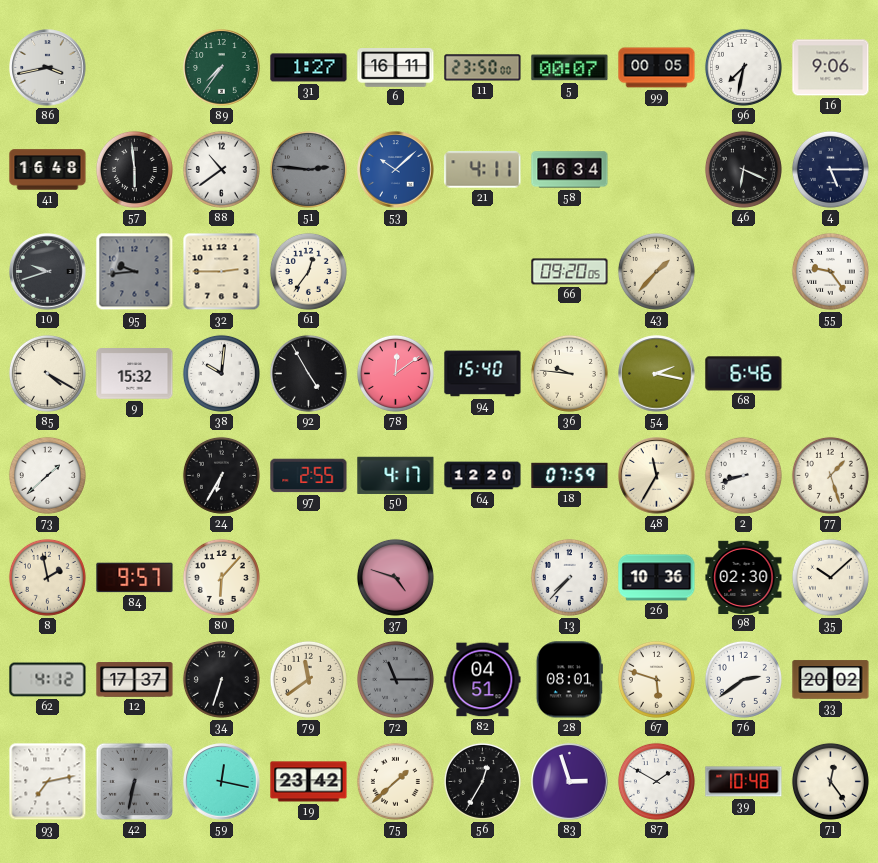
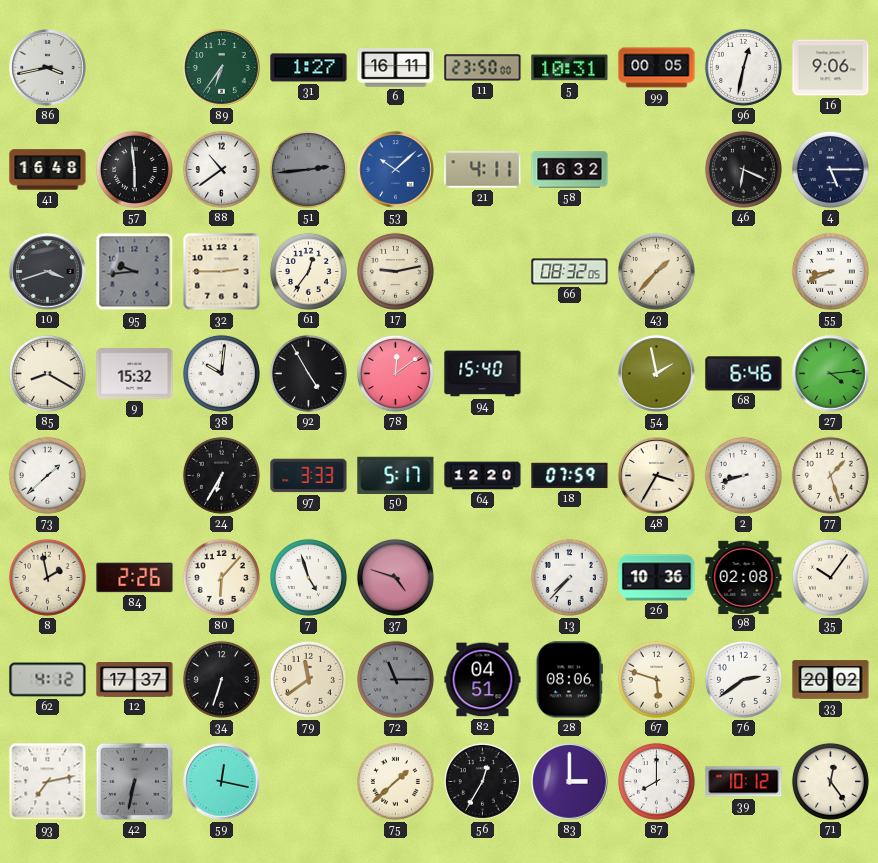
89: 7:36 -> 6:36
5: 00:07 -> 10:31
96: 7:32 -> 12:32
51: 2:46 -> 2:44
58: 16:34 -> 16:32
10: 9:42 -> 3:42
17: none -> 9:13
66: 09:20 -> 08:32
55: 9:24 -> 8:41
85: 4:20 -> 8:20
36: 9:46 -> none
54: 2:17 -> 1:58
27: none -> 4:14
97: 2:55 -> 3:33
50: 4:17 -> 5:17
48: 11:35 -> 3:35
84: 9:57 -> 2:26
7: none -> 4:57
98: 02:30 -> 02:08
35: 10:08 -> 10:06
28: 08:01 -> 08:06
19: 23:42 -> none
83: 2:57 -> 3:00
87: 1:50 -> 8:00
39: 10:48 -> 10:12
